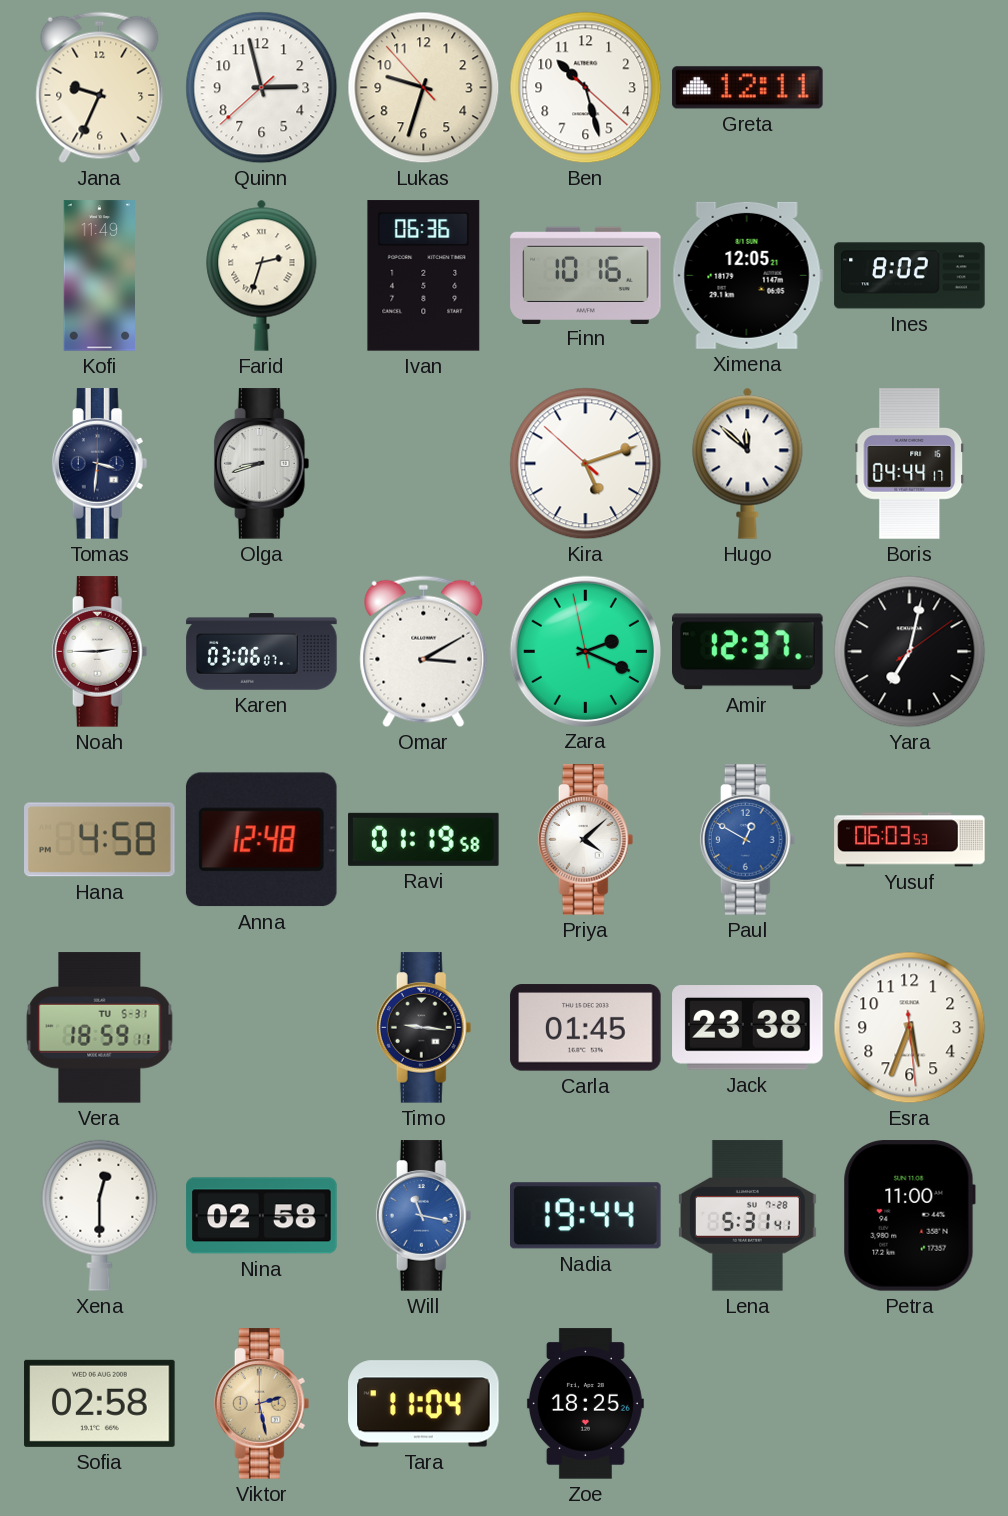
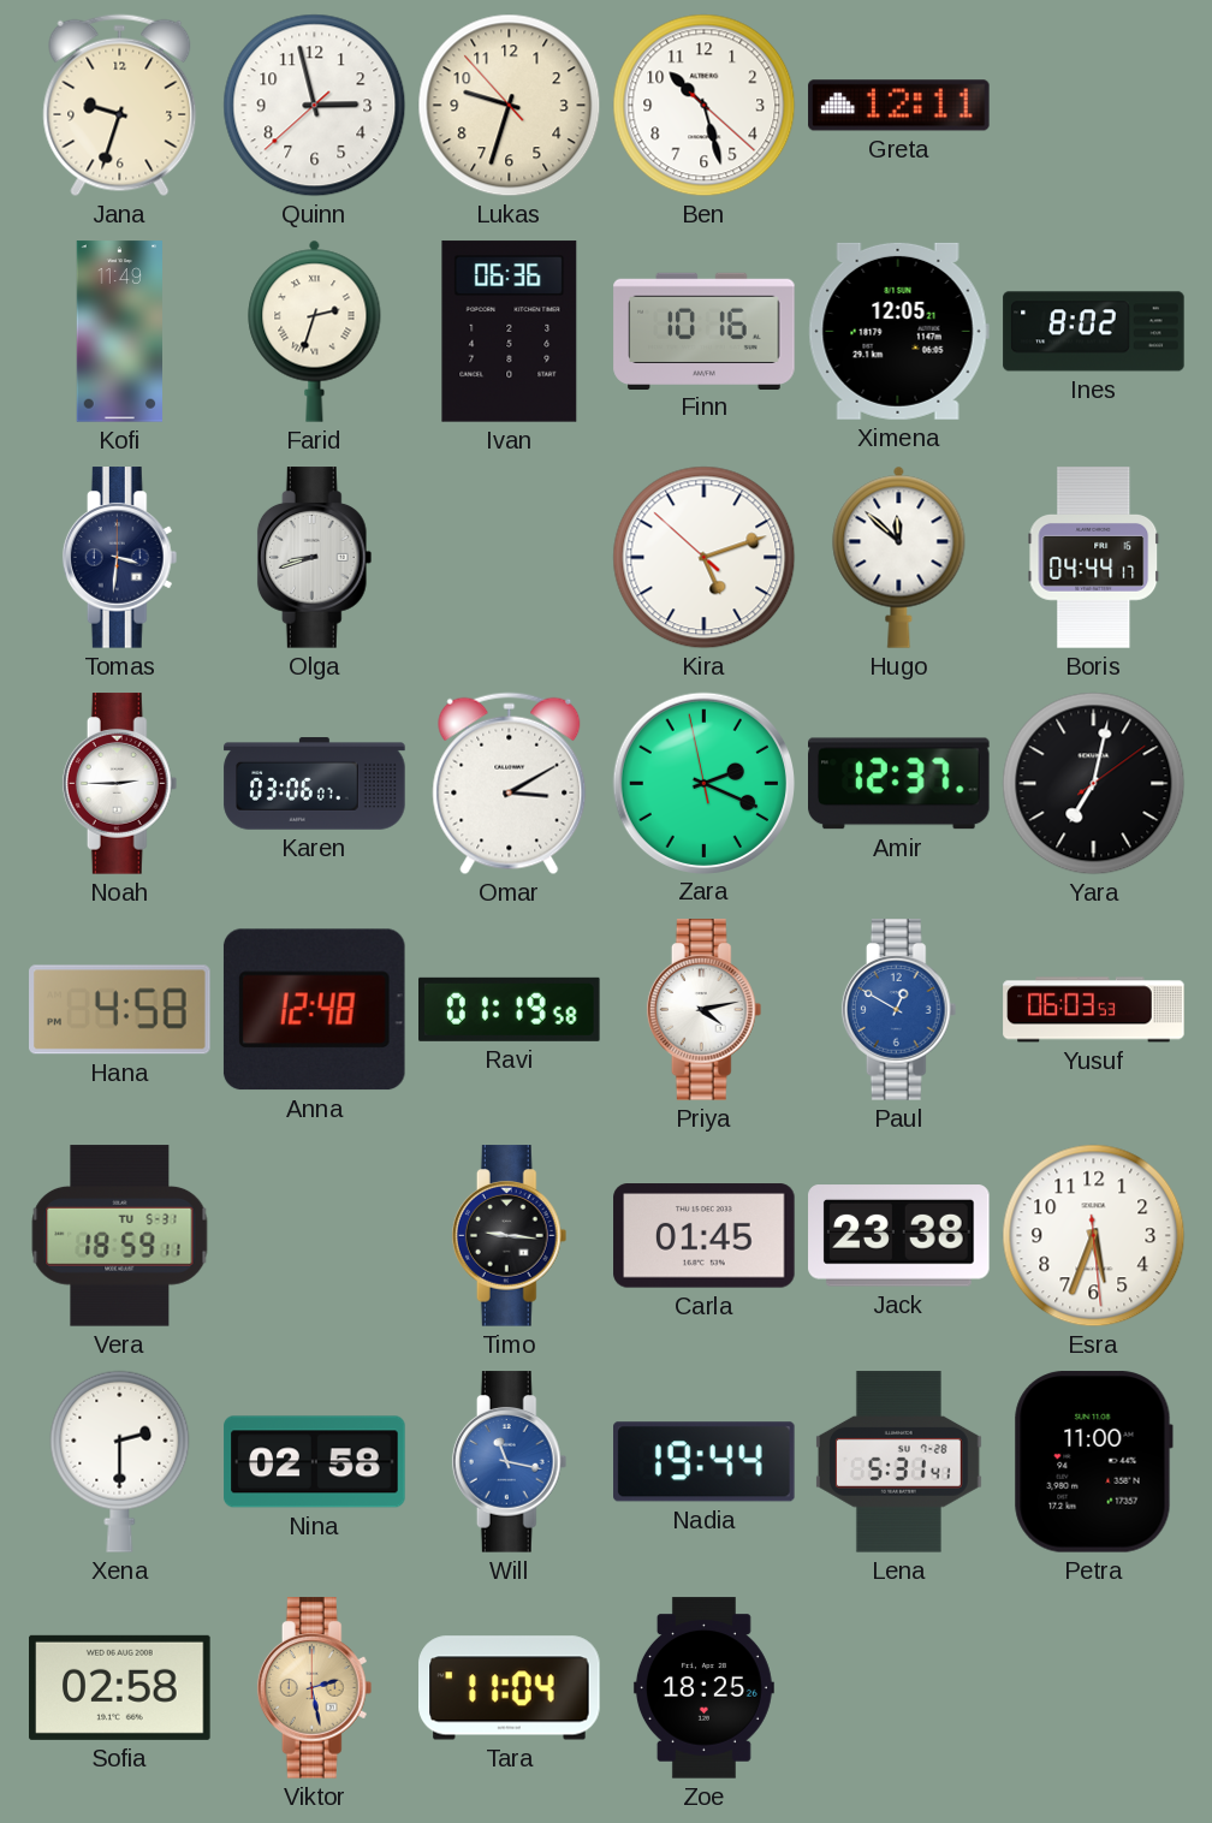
Jana: 9:34 -> 9:33
Priya: 4:08 -> 4:13
Xena: 12:30 -> 2:30
